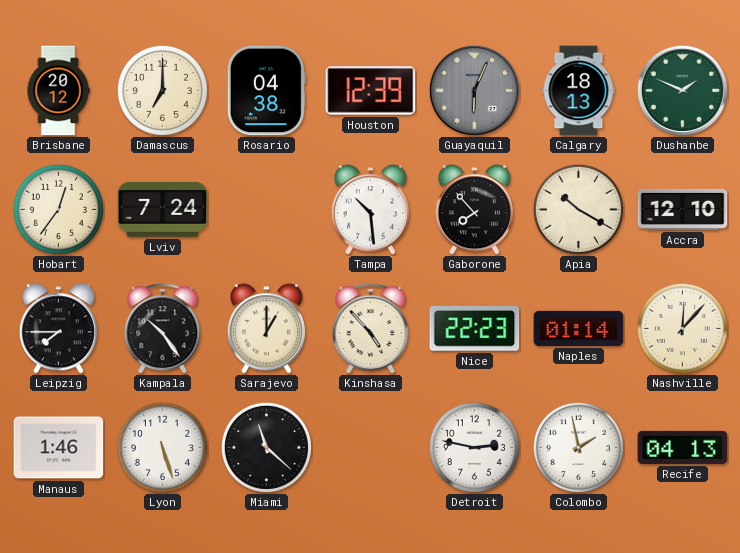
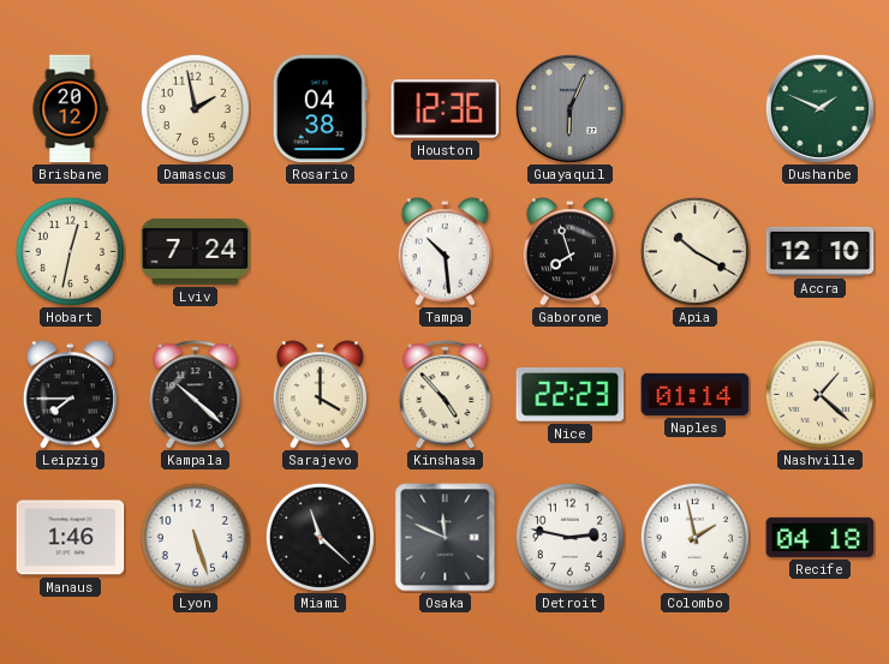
Damascus: 7:00 -> 1:58
Houston: 12:39 -> 12:36
Calgary: 18:13 -> none
Hobart: 12:36 -> 12:32
Gaborone: 7:53 -> 7:57
Kampala: 10:24 -> 10:22
Sarajevo: 1:00 -> 4:00
Nashville: 12:07 -> 1:22
Osaka: none -> 11:49
Recife: 04:13 -> 04:18
